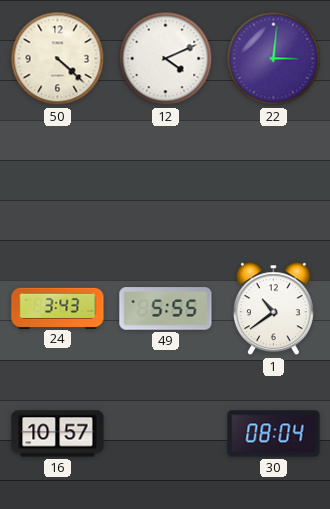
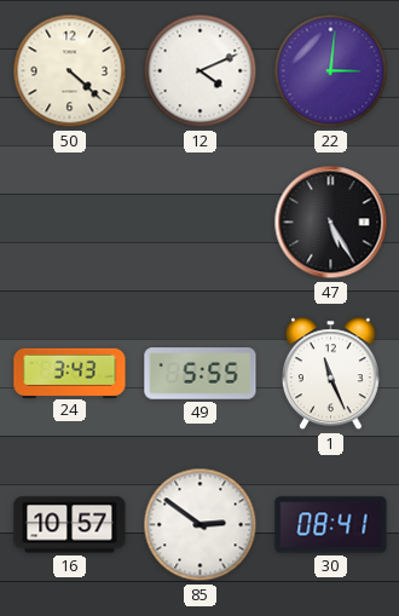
47: none -> 5:25
1: 10:39 -> 11:26
85: none -> 2:51
30: 08:04 -> 08:41
